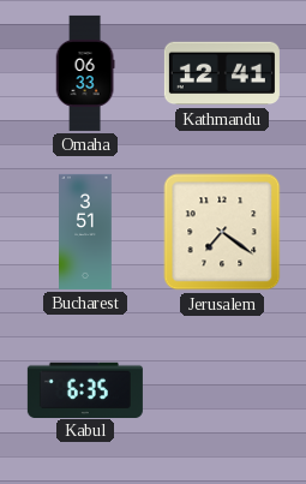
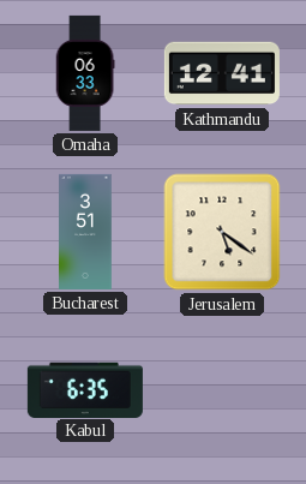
Jerusalem: 7:21 -> 5:21
